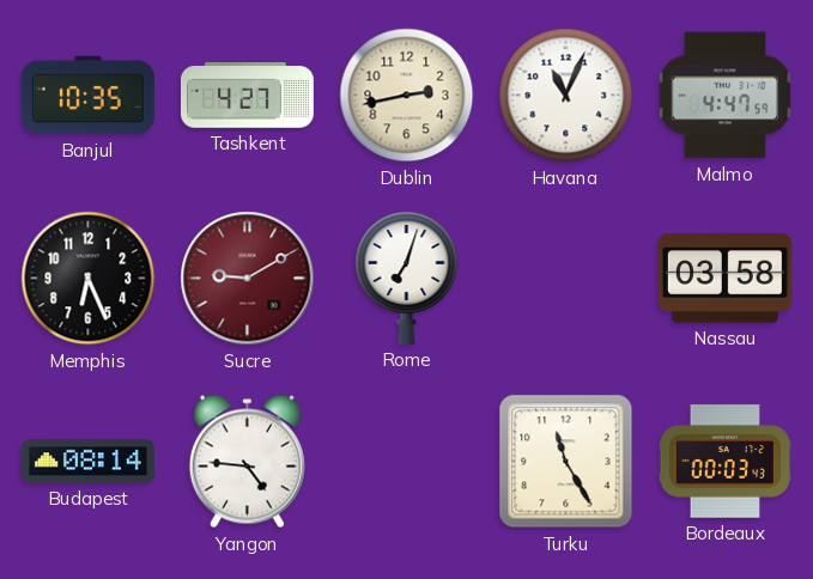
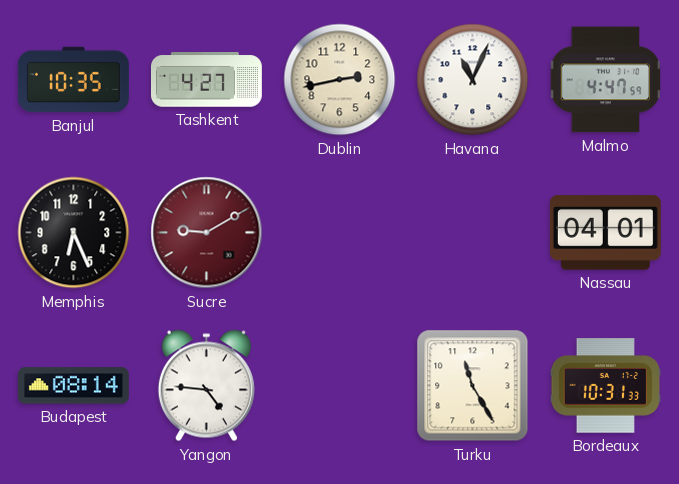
Rome: 7:03 -> none
Nassau: 03:58 -> 04:01
Bordeaux: 00:03 -> 10:31
